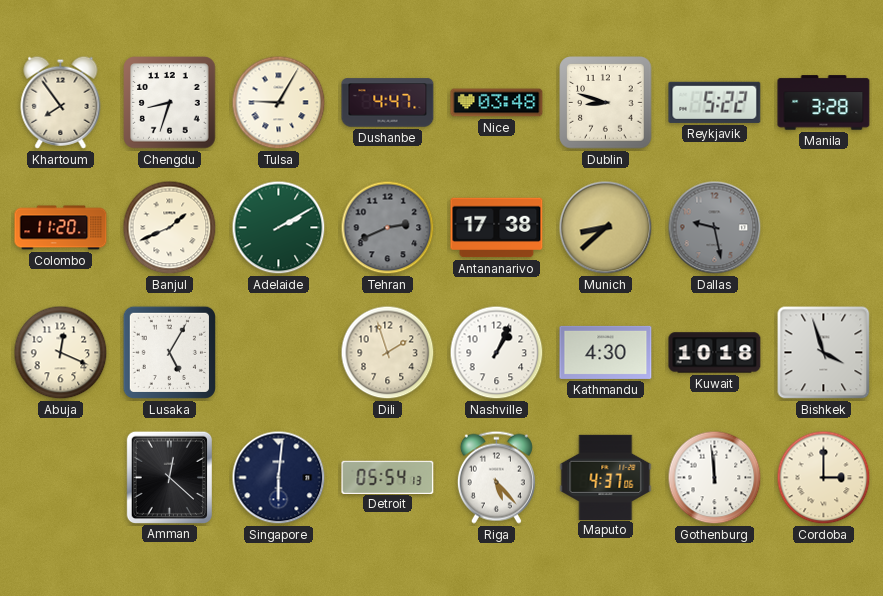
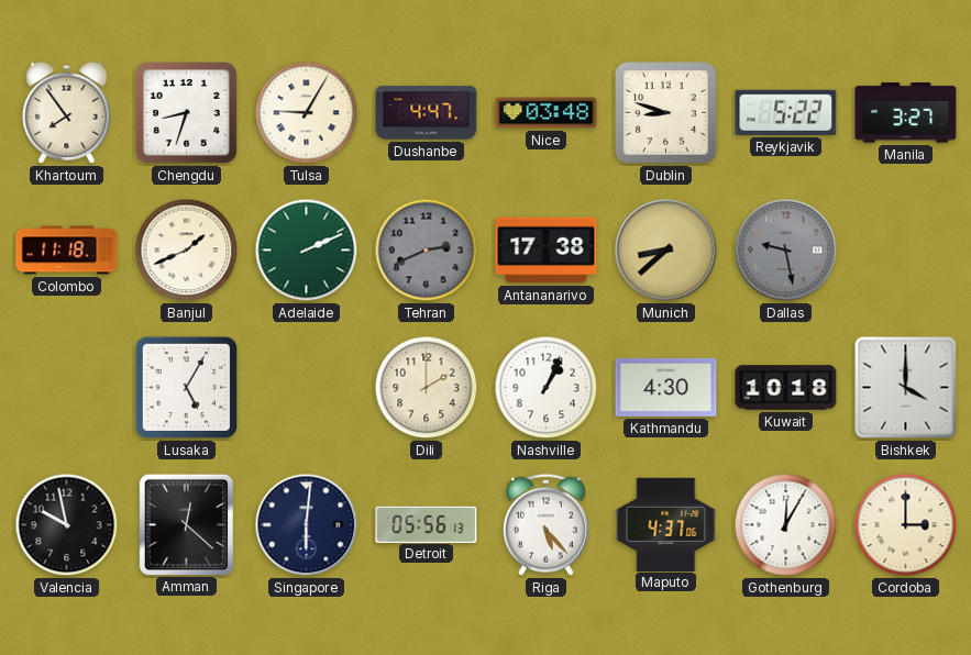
Manila: 3:28 -> 3:27
Colombo: 11:20 -> 11:18
Adelaide: 2:10 -> 2:11
Abuja: 12:19 -> none
Dili: 1:57 -> 2:00
Bishkek: 3:57 -> 4:00
Valencia: none -> 9:58
Detroit: 05:54 -> 05:56
Gothenburg: 11:59 -> 12:05
